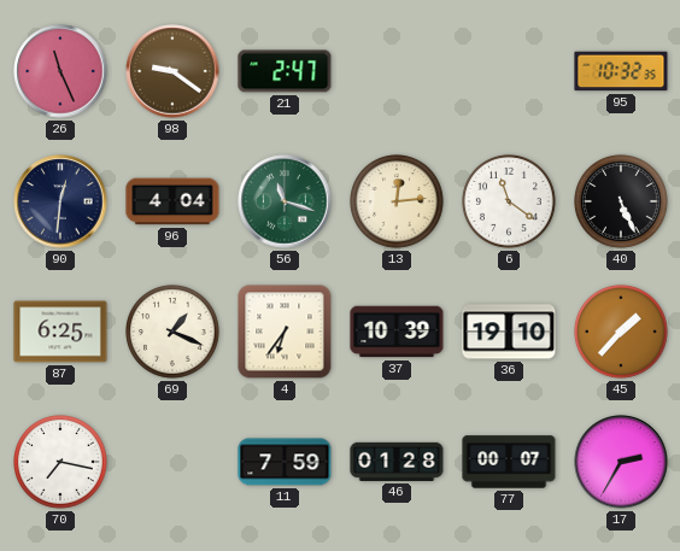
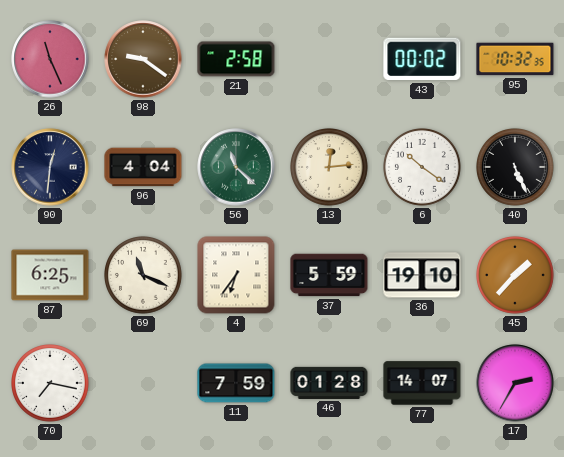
21: 2:47 -> 2:58
43: none -> 00:02
56: 11:18 -> 11:22
6: 11:21 -> 10:21
69: 1:19 -> 11:19
37: 10:39 -> 5:59
77: 00:07 -> 14:07
